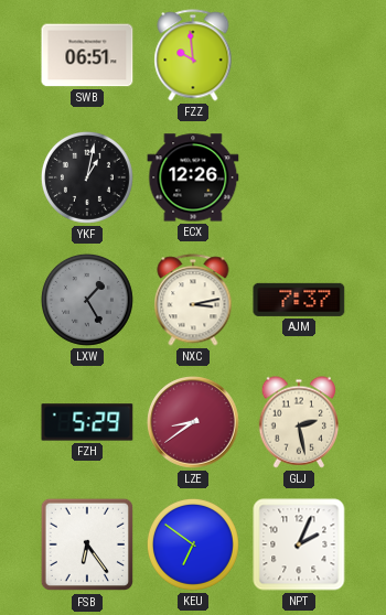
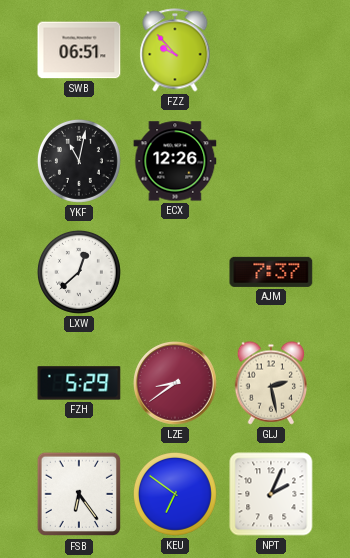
FZZ: 9:59 -> 9:53
YKF: 1:02 -> 11:02
LXW: 1:25 -> 12:38
LXW dial: grey -> white
NXC: 3:13 -> none
